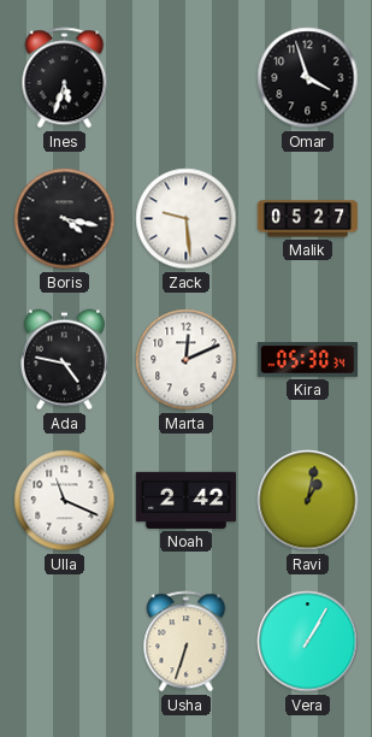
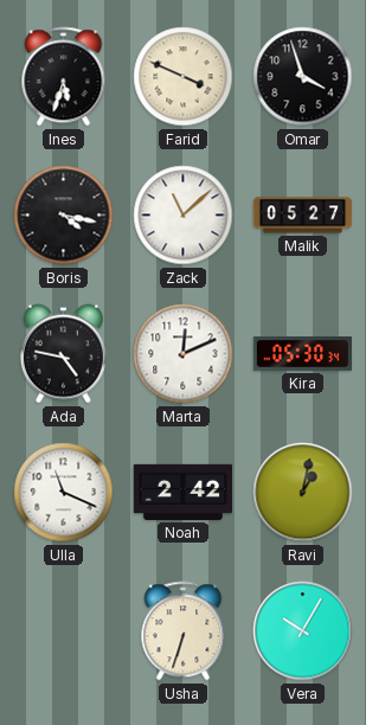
Farid: none -> 3:49
Zack: 9:29 -> 11:08
Vera: 1:05 -> 10:05
